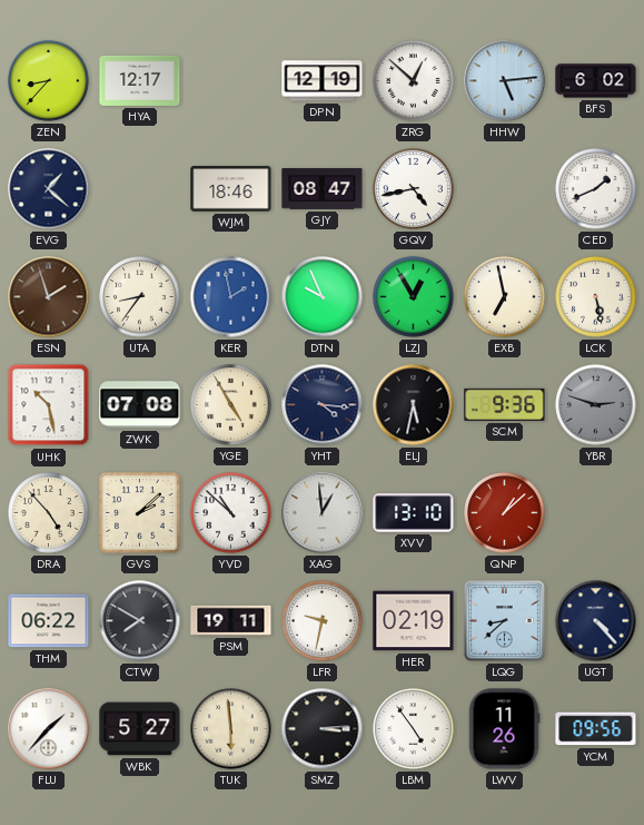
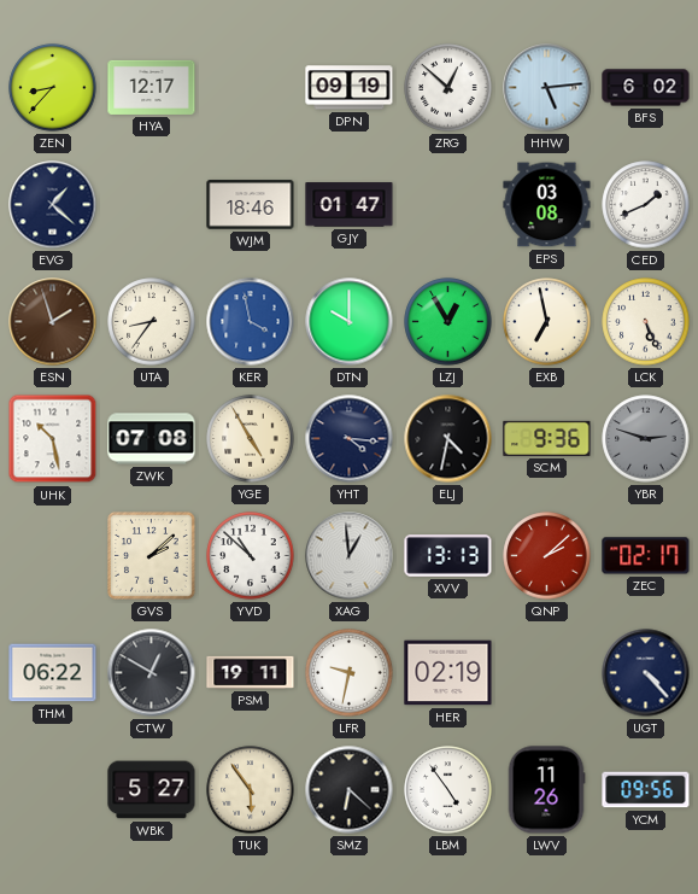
DPN: 12:19 -> 09:19
GJY: 08:47 -> 01:47
GQV: 4:43 -> none
EPS: none -> 03:08
KER: 1:58 -> 3:58
DTN: 9:56 -> 10:00
LCK: 5:28 -> 5:26
ELJ: 5:32 -> 4:32
DRA: 4:53 -> none
XVV: 13:10 -> 13:13
QNP: 1:08 -> 2:08
ZEC: none -> 02:17
CTW: 7:50 -> 12:50
LQG: 8:38 -> none
FLU: 1:37 -> none
TUK: 5:59 -> 5:54
SMZ: 3:14 -> 6:22
